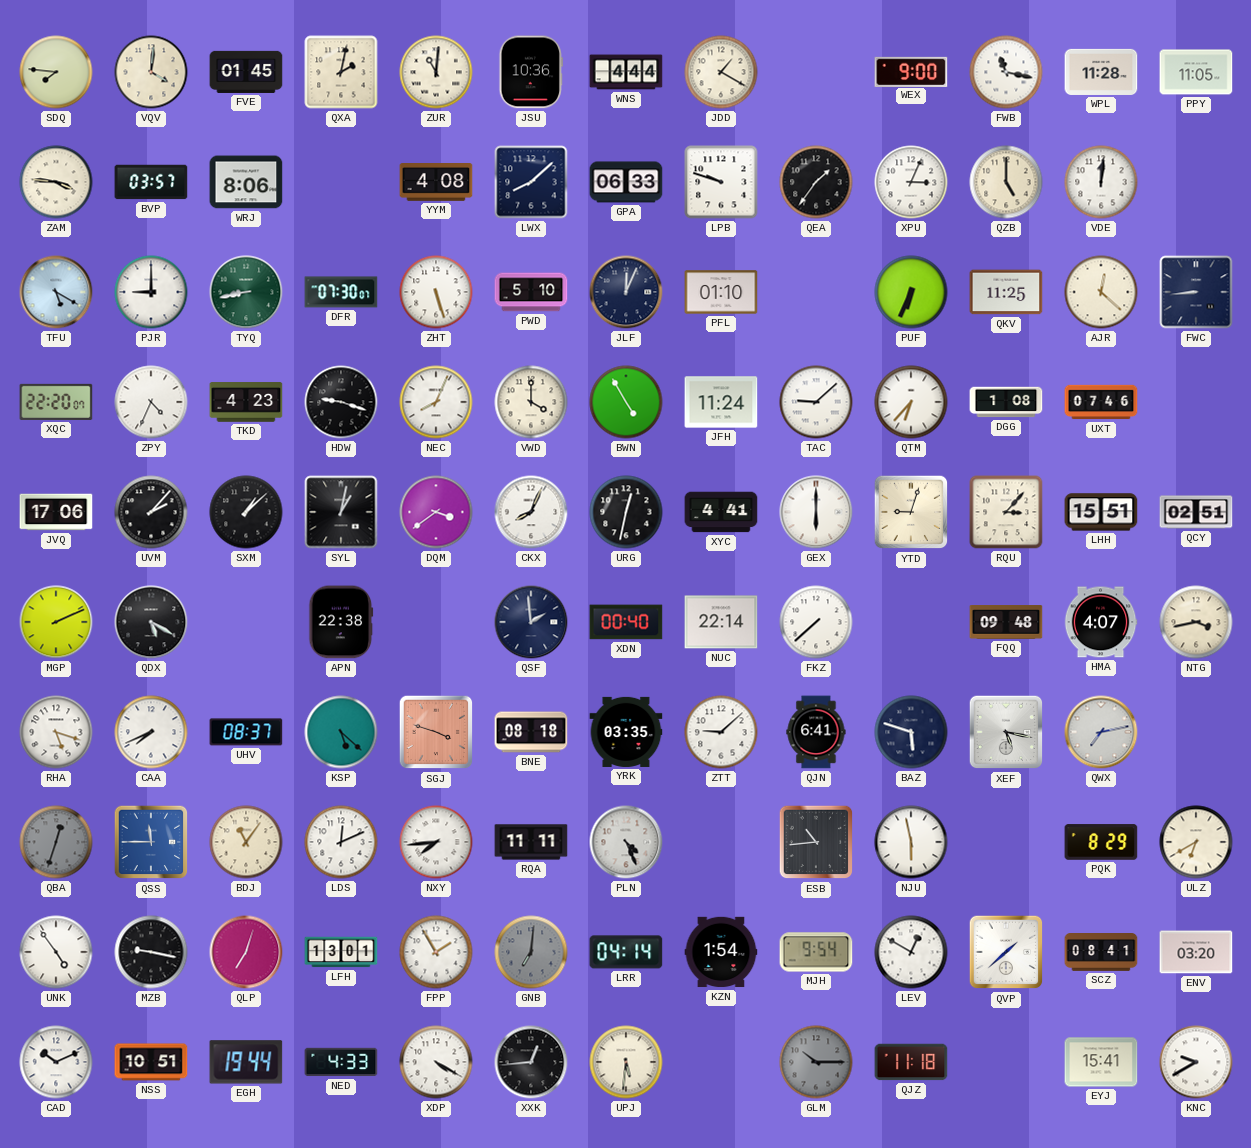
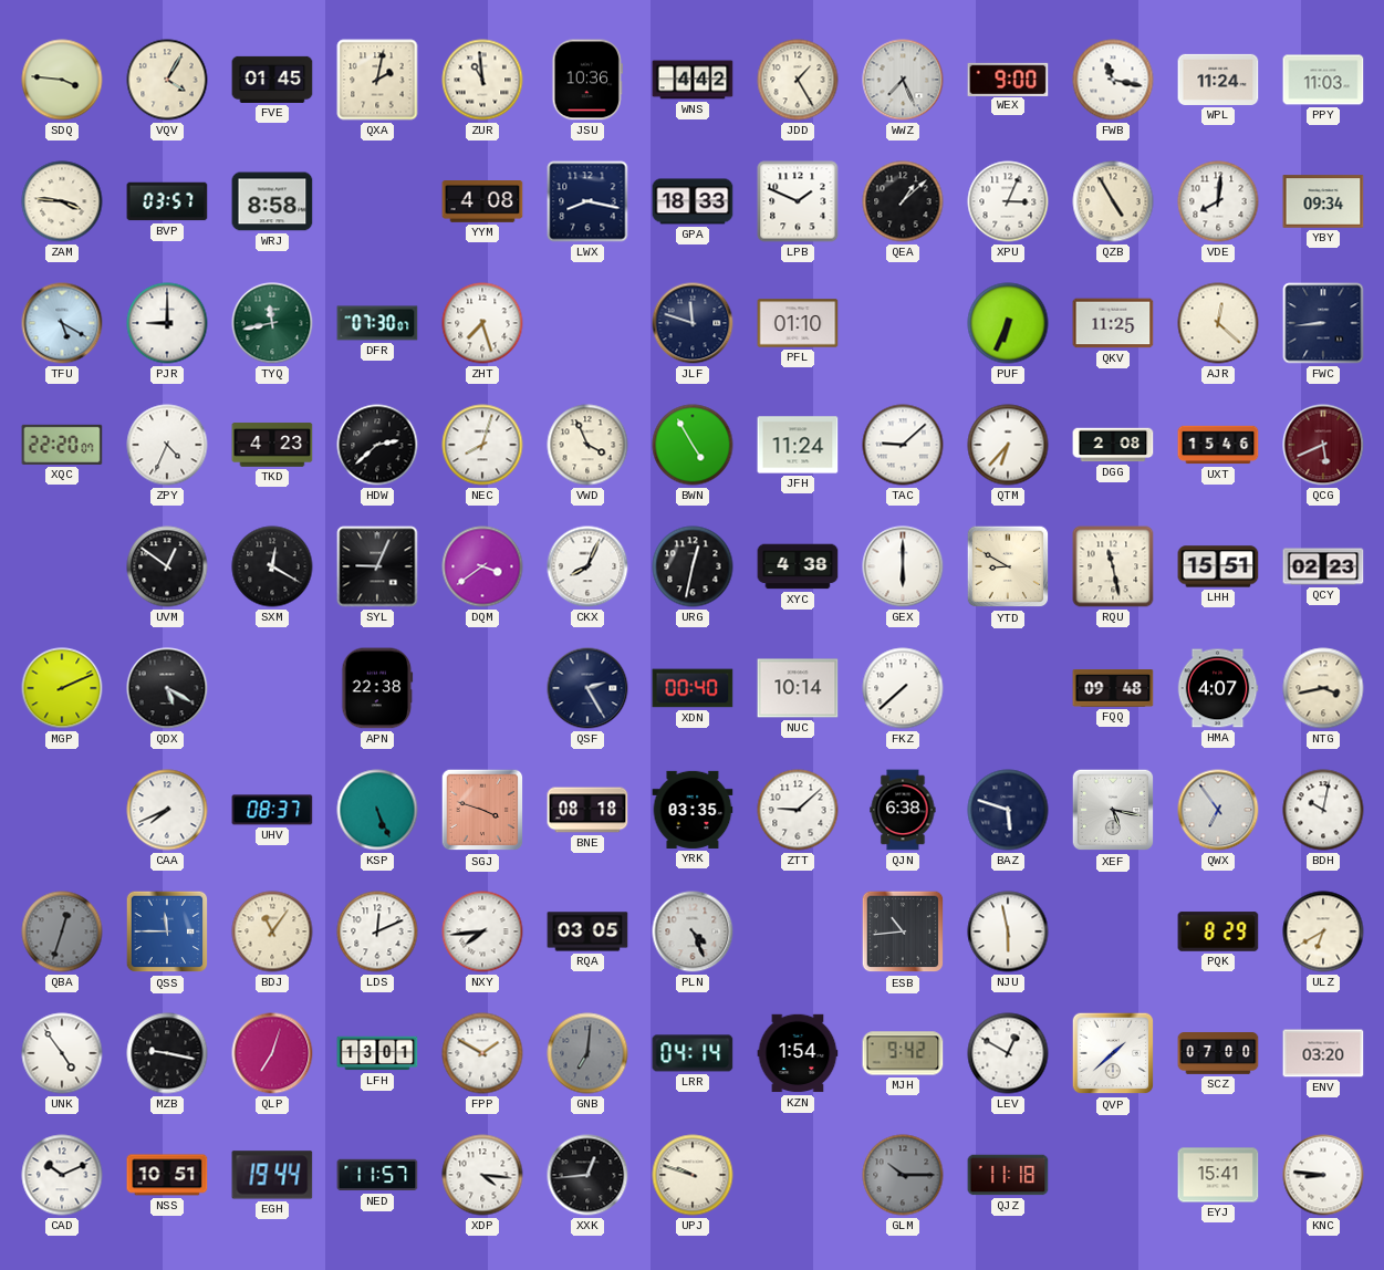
SDQ: 7:46 -> 3:46
VQV: 4:01 -> 4:05
ZUR: 11:01 -> 10:59
WNS: 4:44 -> 4:42
JDD: 1:20 -> 1:25
WWZ: none -> 7:26
WPL: 11:28 -> 11:24
PPY: 11:05 -> 11:03
WRJ: 8:06 -> 8:58
LWX: 8:08 -> 8:17
GPA: 06:33 -> 18:33
LPB: 9:48 -> 1:49
QEA: 1:36 -> 1:08
QZB: 5:00 -> 4:55
VDE: 12:01 -> 8:01
YBY: none -> 09:34
TYQ: 8:43 -> 11:43
ZHT: 5:27 -> 7:27
PWD: 5:10 -> none
JLF: 12:04 -> 11:48
HDW: 9:18 -> 2:38
NEC: 8:04 -> 8:03
VWD: 4:00 -> 3:56
DGG: 1:08 -> 2:08
UXT: 07:46 -> 15:46
QCG: none -> 5:41
JVQ: 17:06 -> none
UVM: 2:07 -> 12:51
SXM: 1:08 -> 12:20
SYL: 1:02 -> 9:04
XYC: 4:41 -> 4:38
YTD: 9:03 -> 8:50
RQU: 3:07 -> 11:28
QCY: 02:51 -> 02:23
QSF: 1:59 -> 2:25
NUC: 22:14 -> 10:14
RHA: 5:18 -> none
KSP: 5:22 -> 5:26
QJN: 6:41 -> 6:38
QWX: 7:13 -> 6:54
BDH: none -> 10:02
RQA: 11:11 -> 03:05
FPP: 1:55 -> 1:50
MJH: 9:54 -> 9:42
SCZ: 08:41 -> 07:00
NED: 4:33 -> 11:57
XDP: 4:20 -> 4:16
UPJ: 5:31 -> 9:48
KNC: 9:40 -> 8:46
